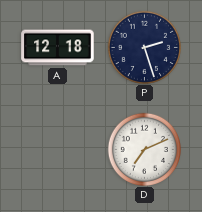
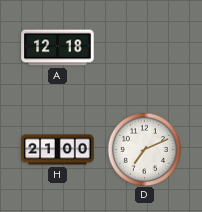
P: 2:27 -> none
H: none -> 21:00
